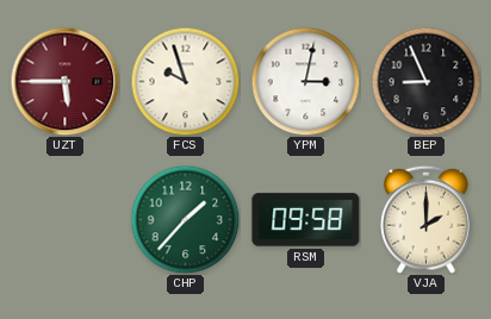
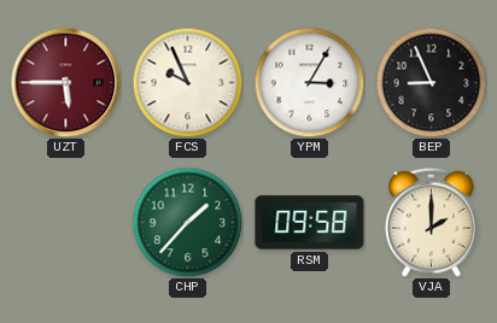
FCS: 9:57 -> 9:56
YPM: 3:02 -> 3:05
